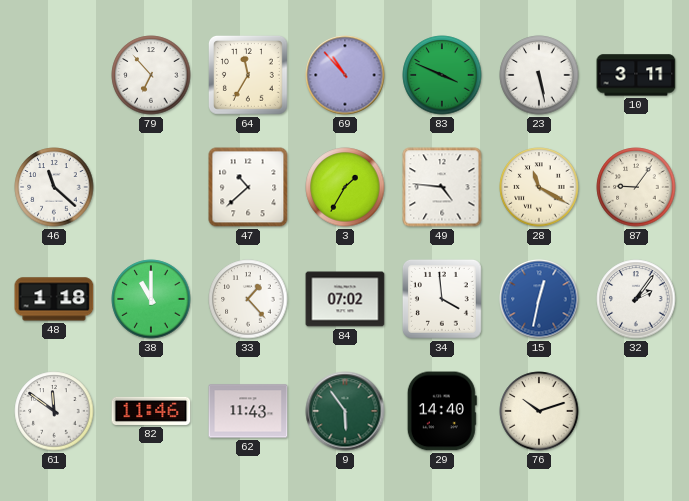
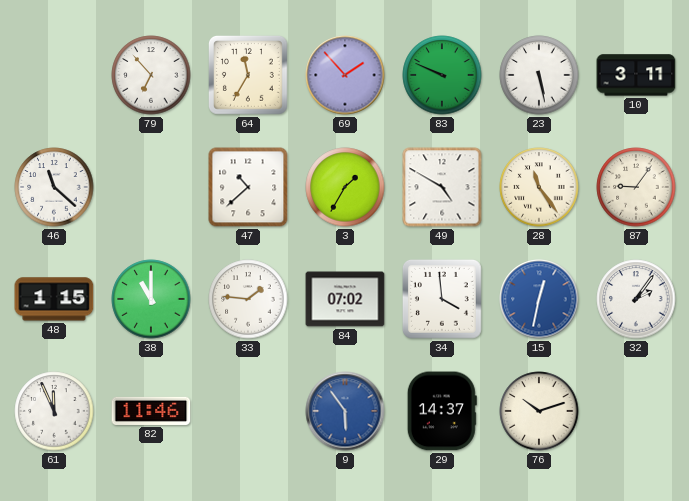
69: 10:53 -> 1:53
83: 3:49 -> 9:49
49: 4:46 -> 4:50
28: 11:20 -> 11:24
48: 1:18 -> 1:15
33: 1:23 -> 1:46
61: 11:51 -> 11:56
62: 11:43 -> none
9 dial: green -> blue
29: 14:40 -> 14:37
